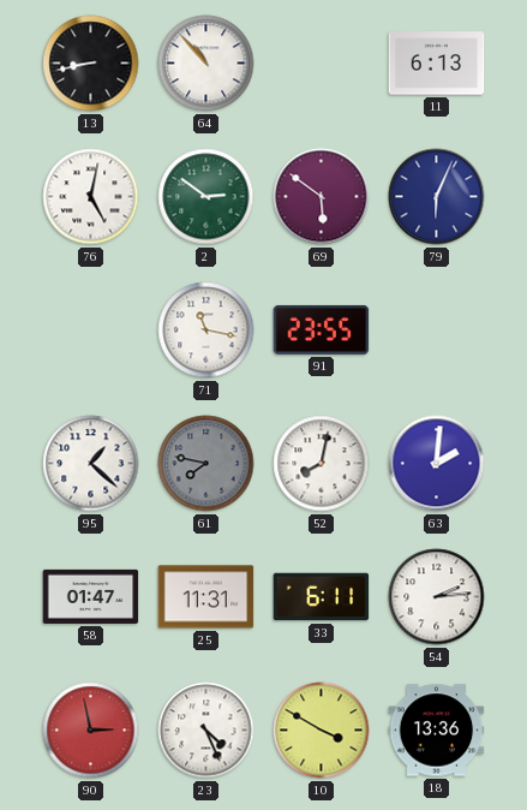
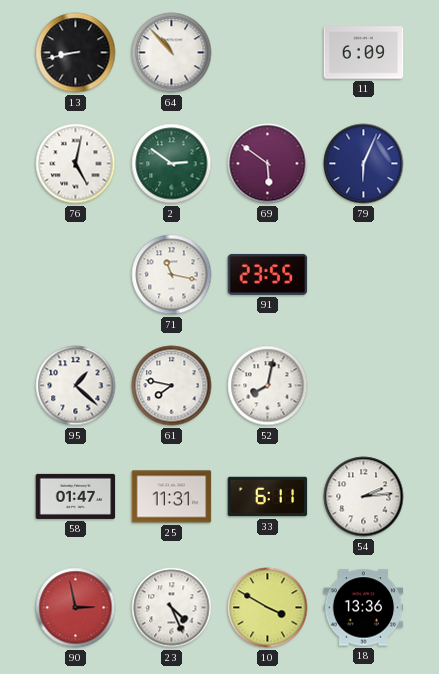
11: 6:13 -> 6:09
61 dial: grey -> white
63: 2:01 -> none
